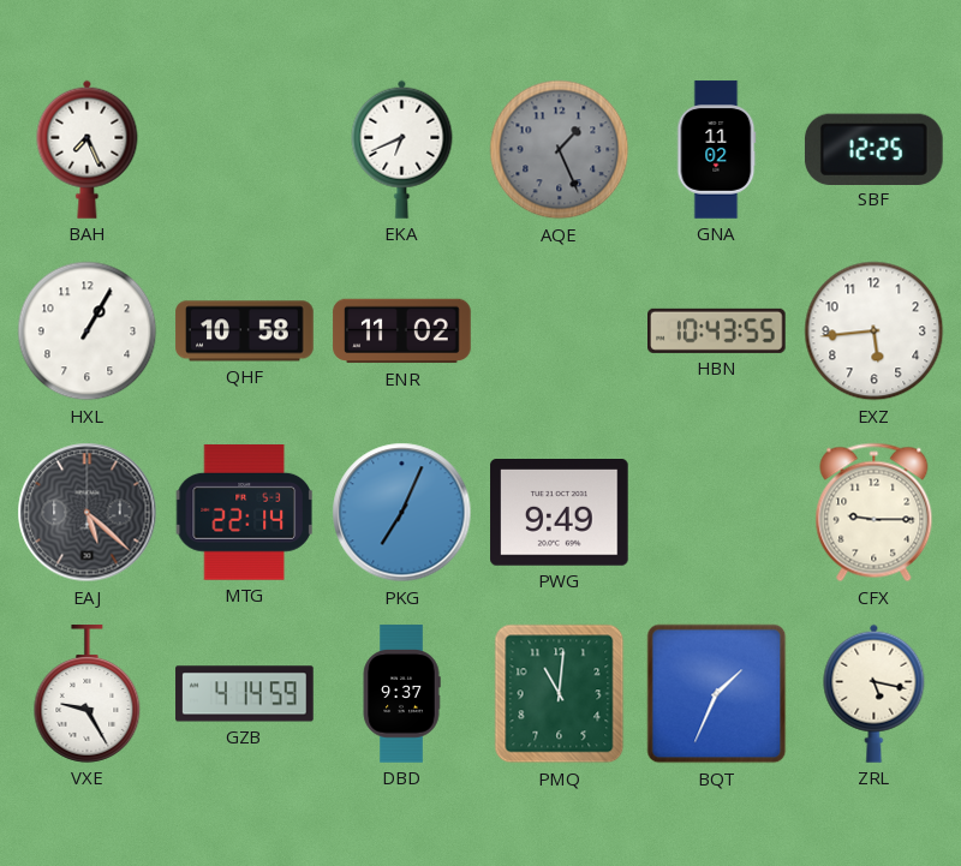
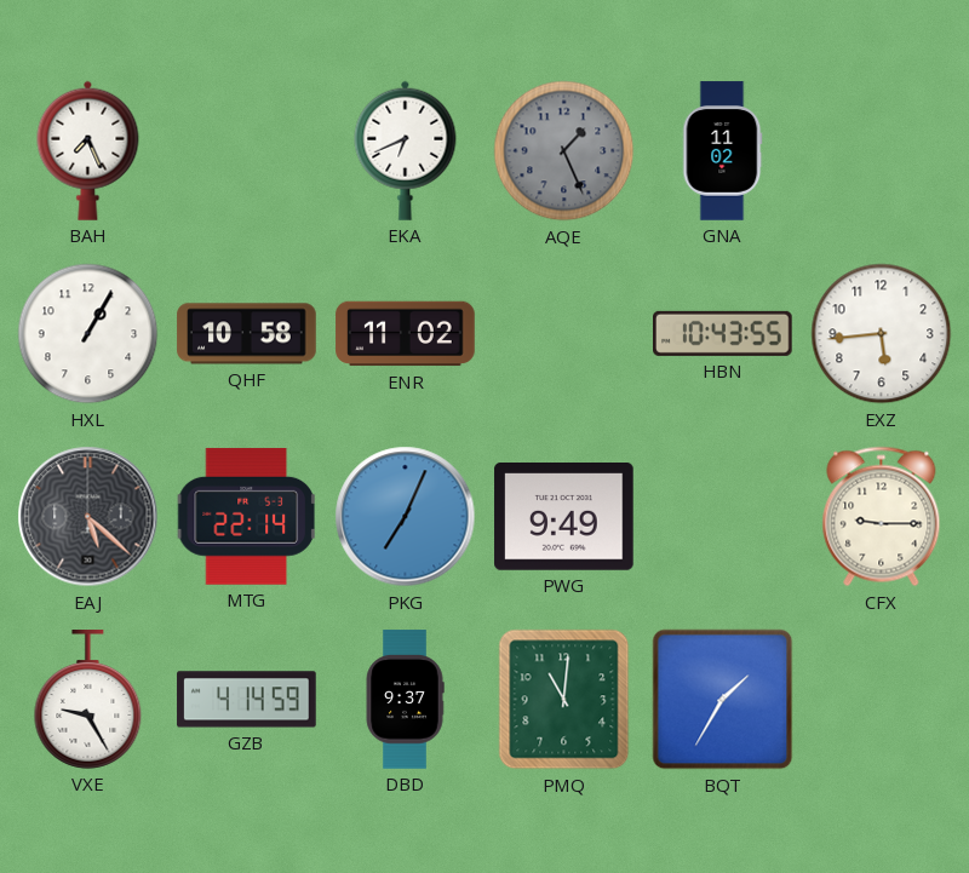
SBF: 12:25 -> none
BQT: 1:34 -> 1:35
ZRL: 5:17 -> none
